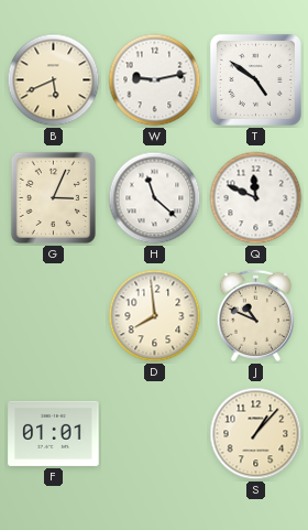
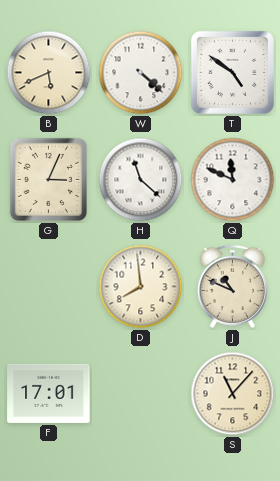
W: 9:13 -> 4:22
F: 01:01 -> 17:01
S: 1:07 -> 11:07
